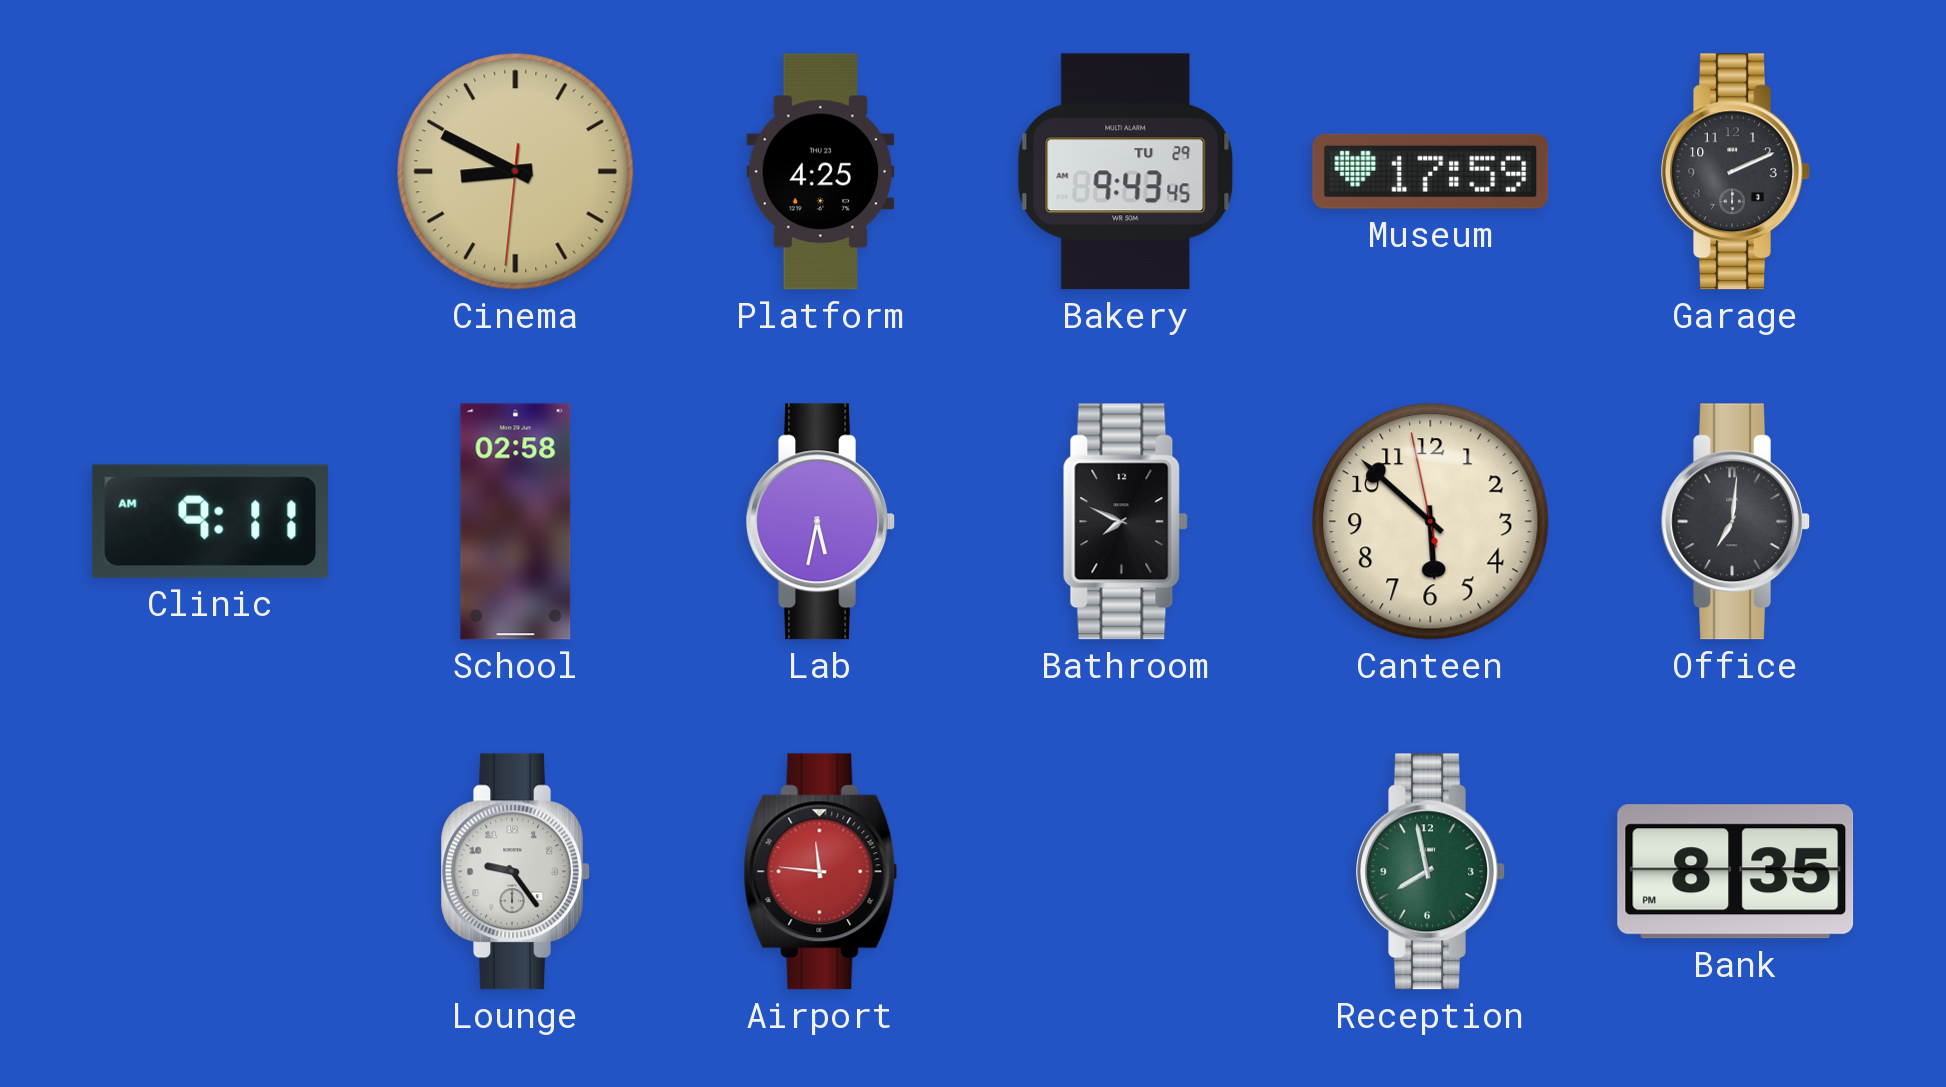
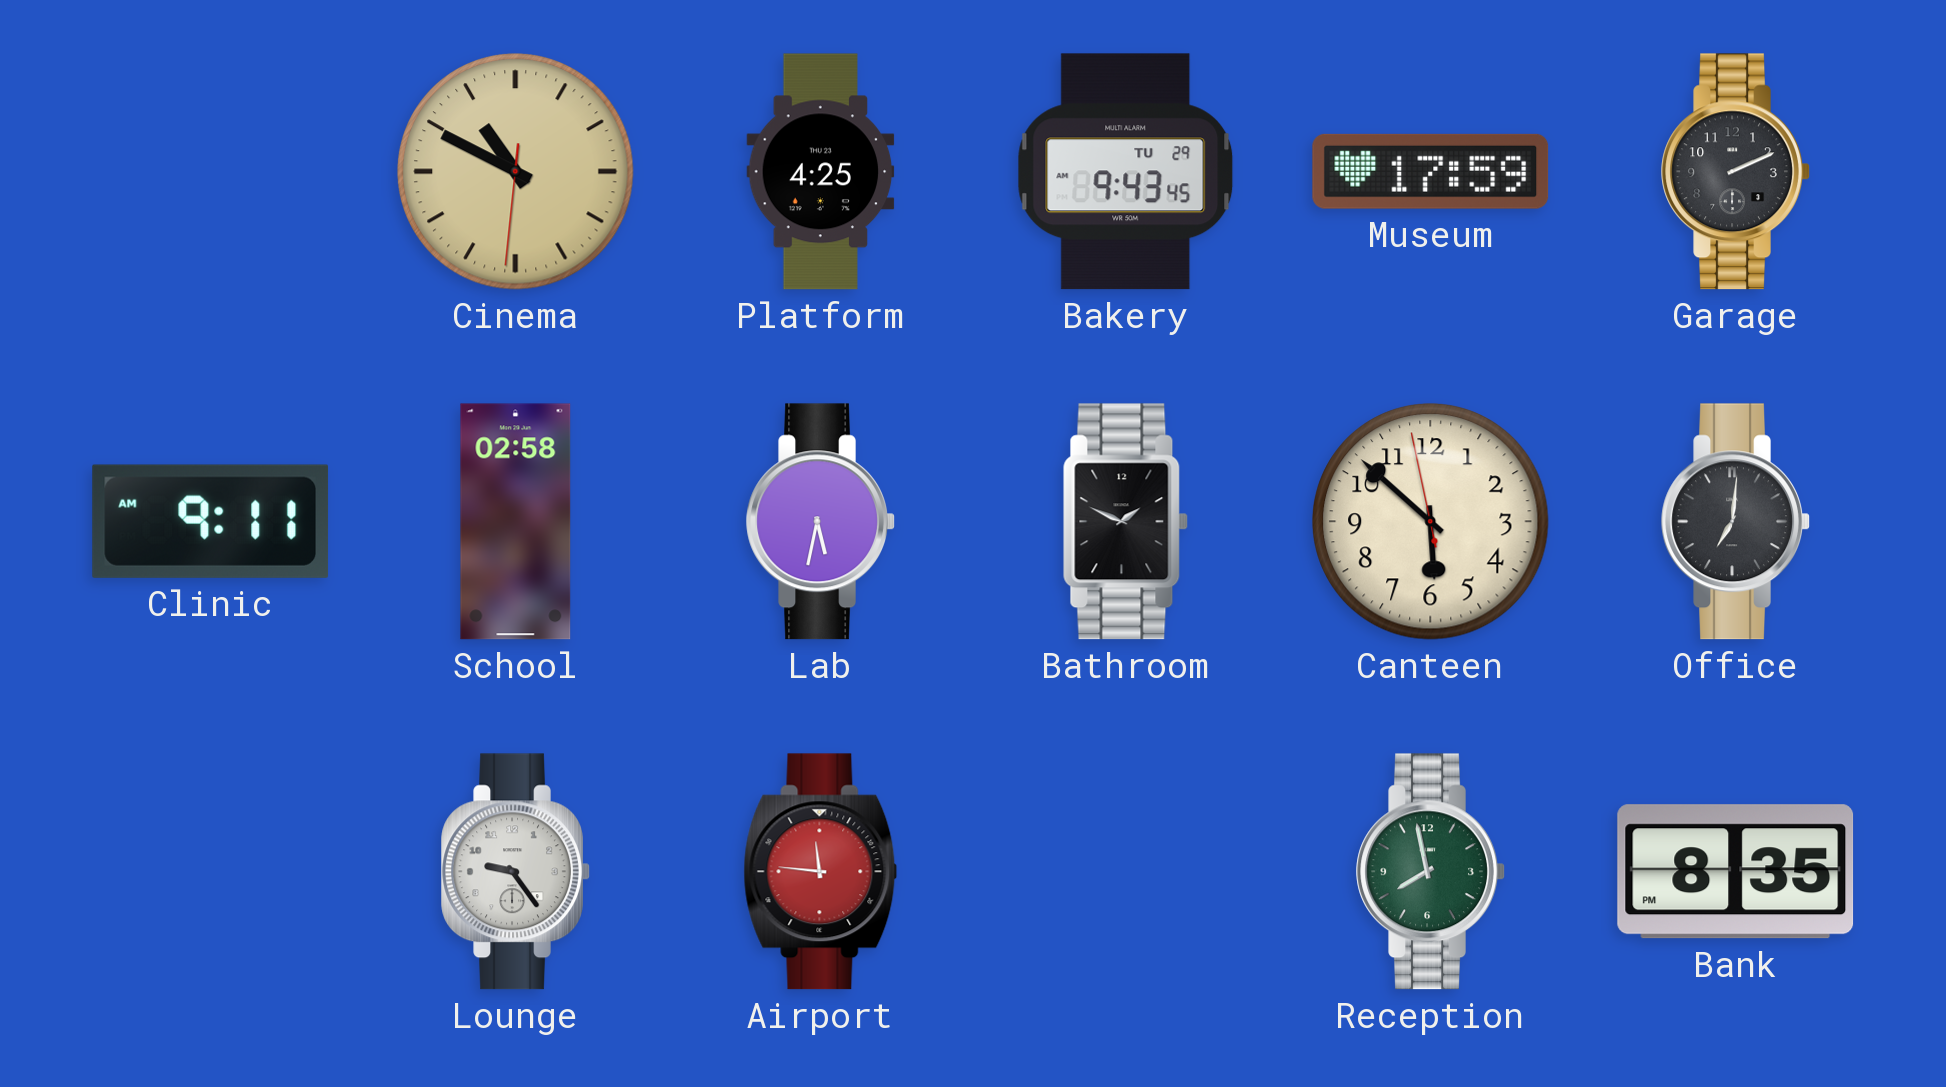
Cinema: 8:49 -> 10:49
Bathroom: 7:49 -> 1:49
